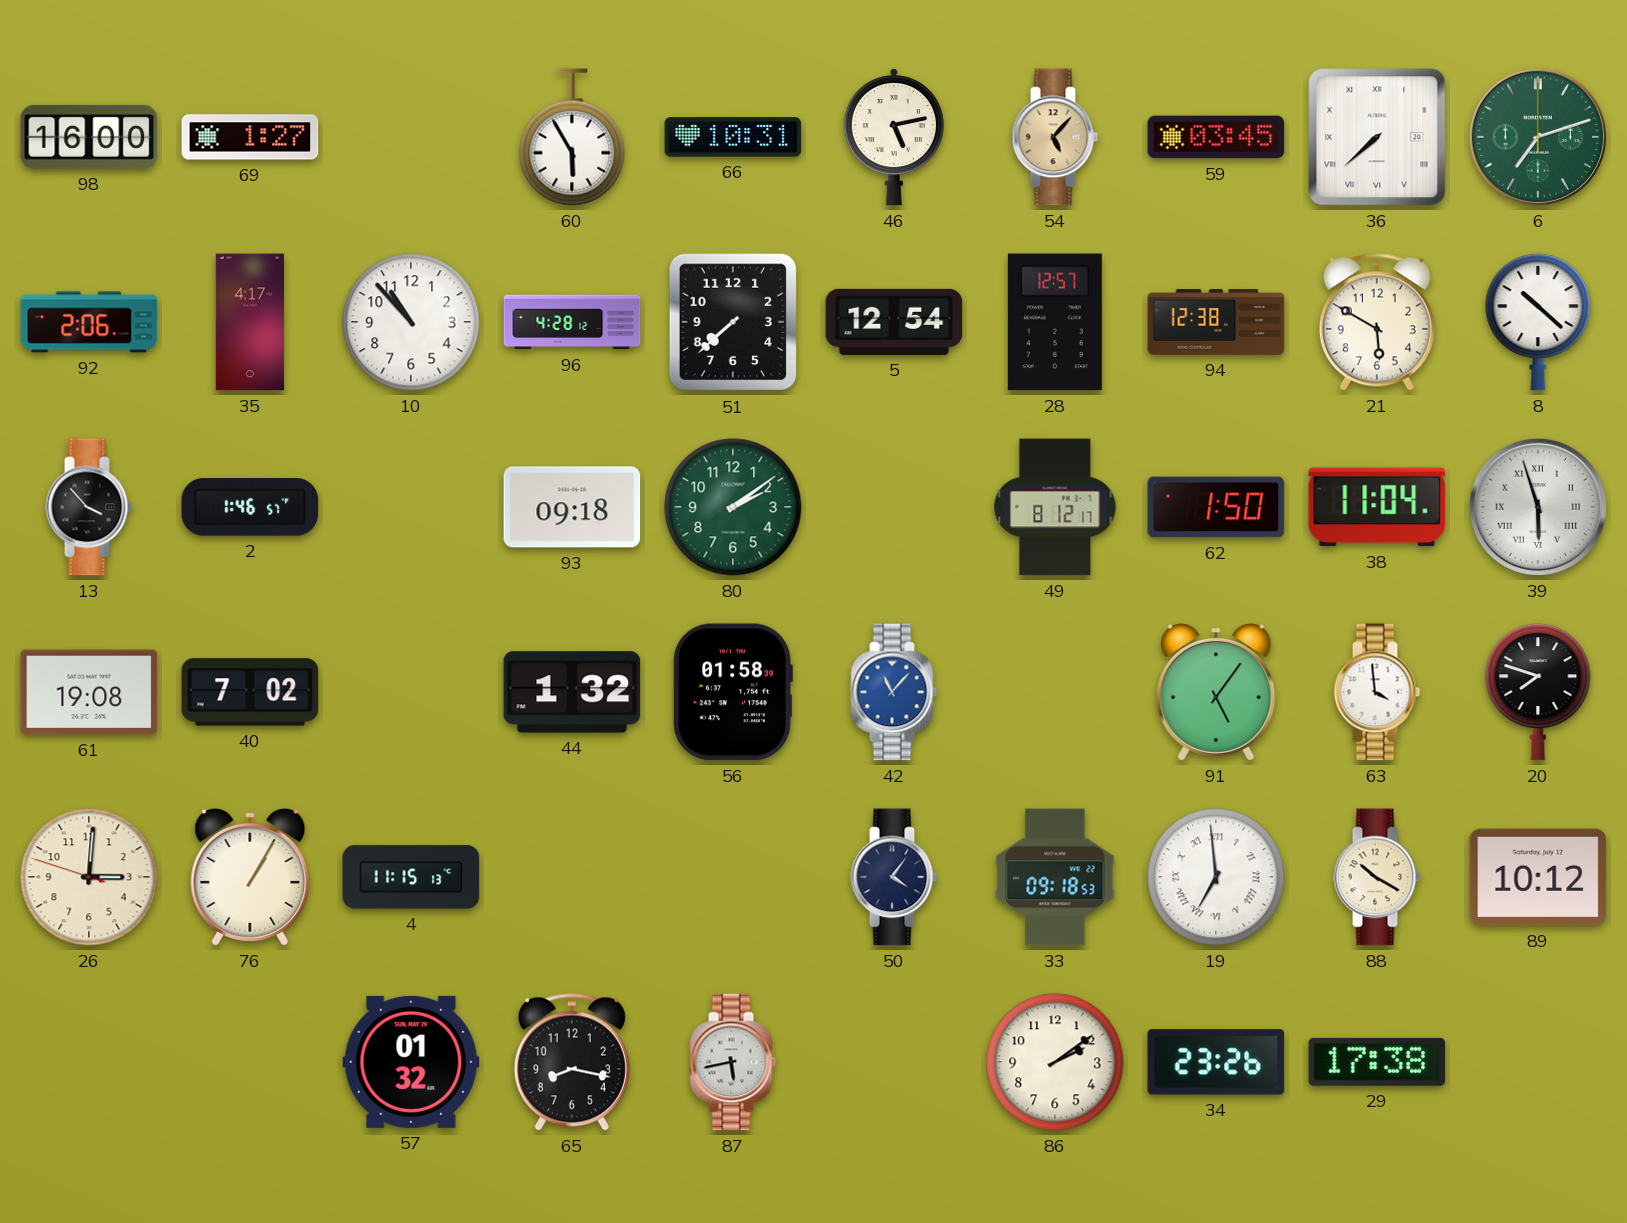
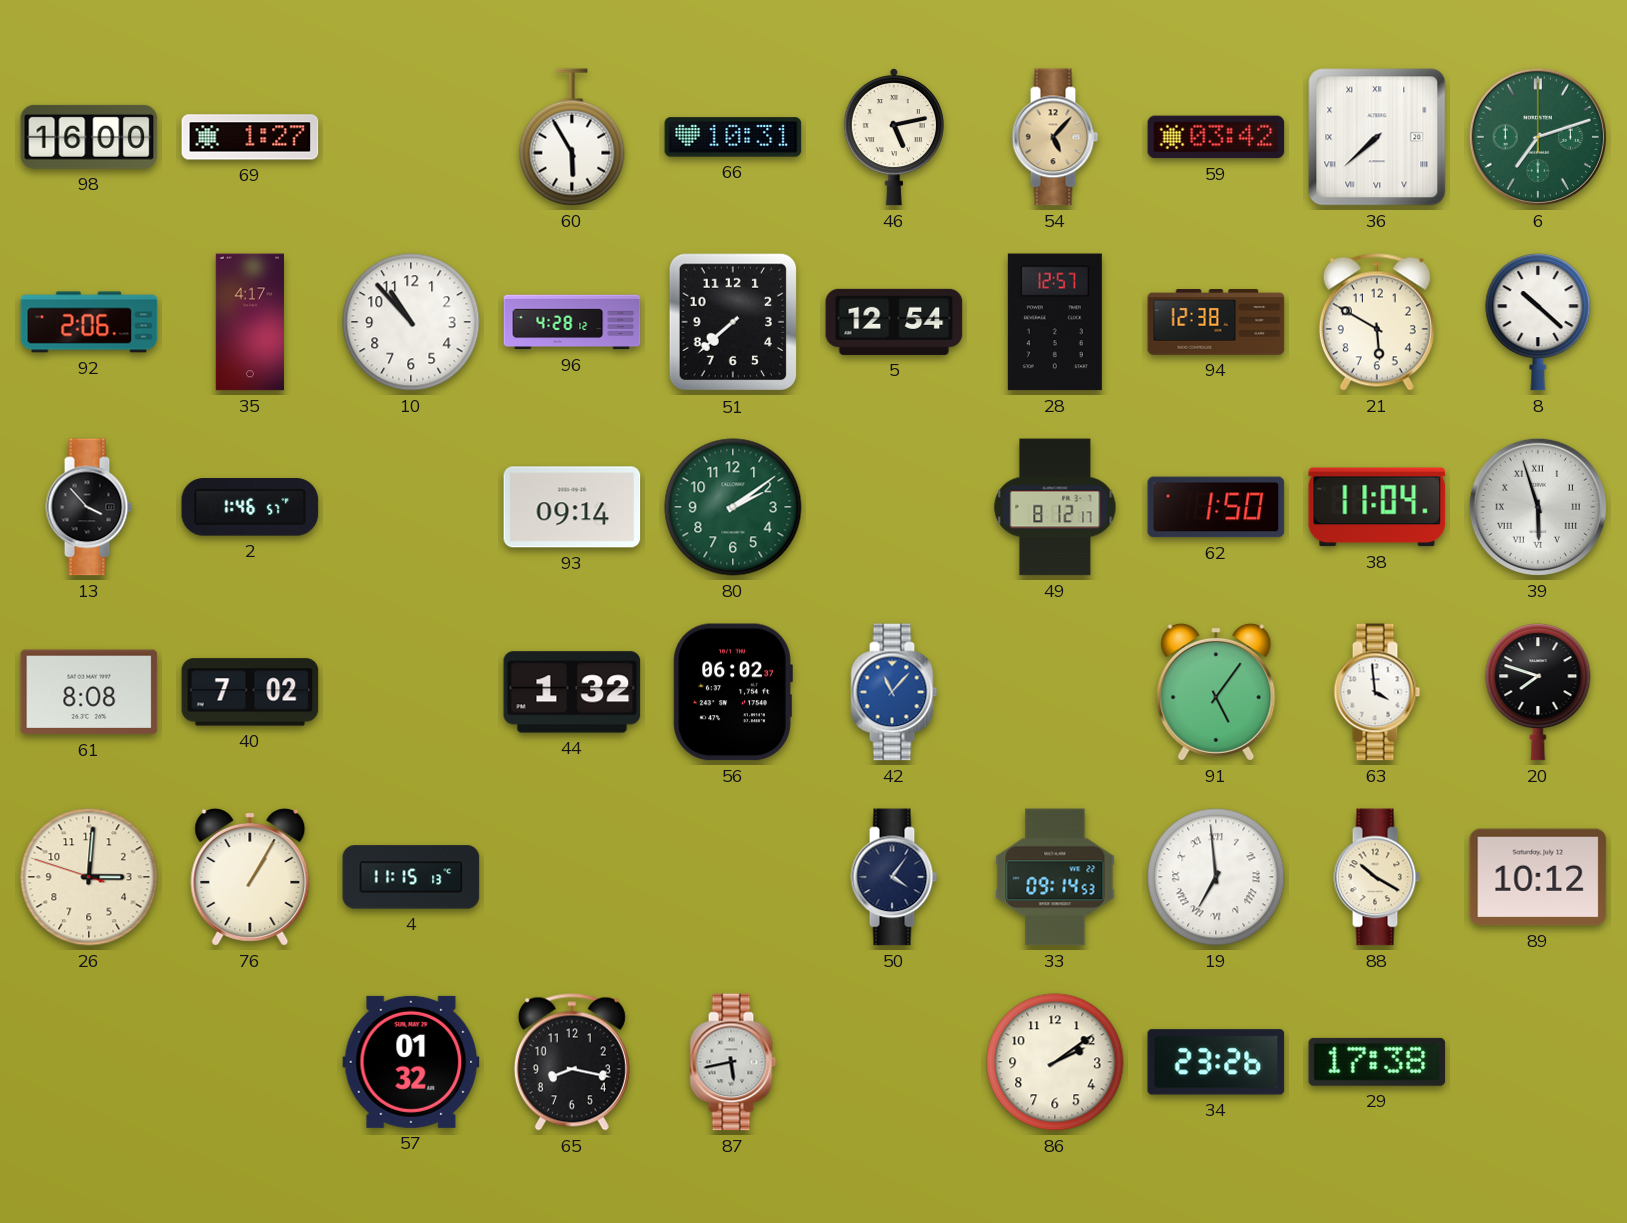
59: 03:45 -> 03:42
93: 09:18 -> 09:14
61: 19:08 -> 8:08
56: 01:58 -> 06:02
33: 09:18 -> 09:14
